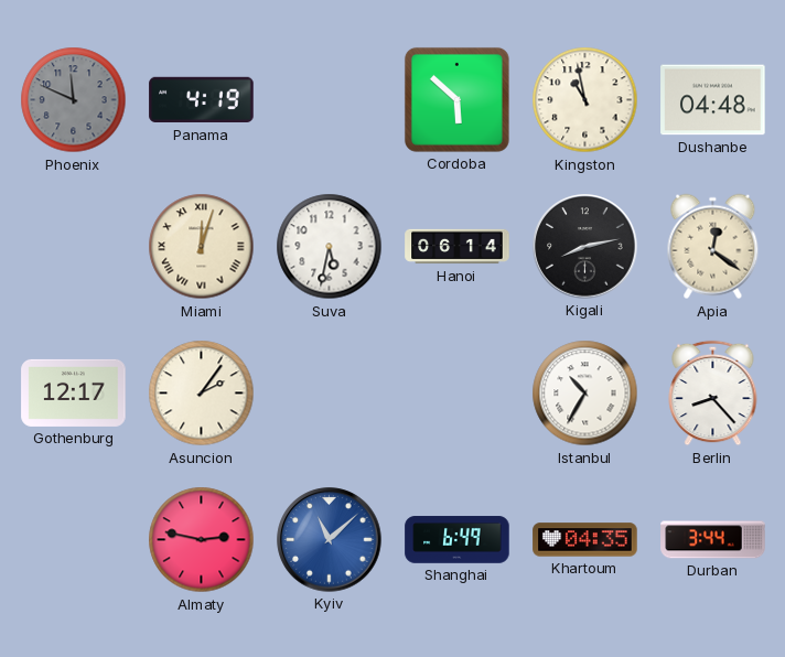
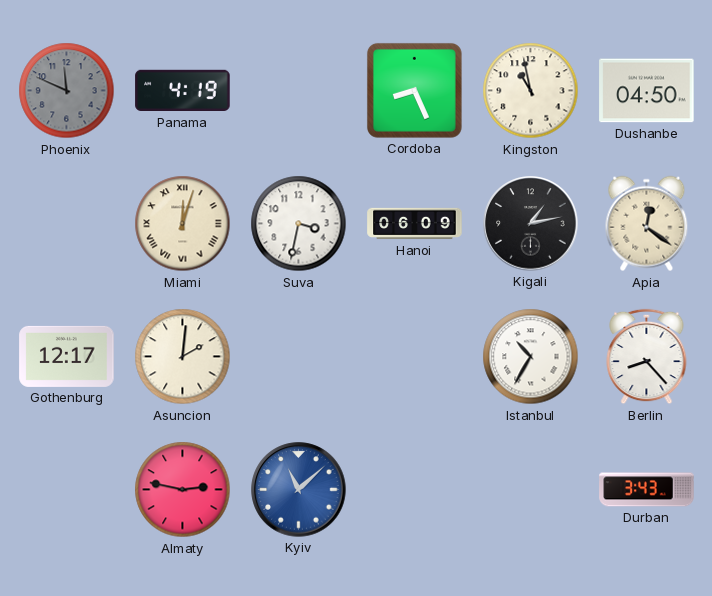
Cordoba: 5:52 -> 8:26
Dushanbe: 04:48 -> 04:50
Suva: 5:32 -> 3:32
Hanoi: 06:14 -> 06:09
Kigali: 8:13 -> 1:13
Asuncion: 2:06 -> 2:01
Shanghai: 6:49 -> none
Khartoum: 04:35 -> none
Durban: 3:44 -> 3:43
